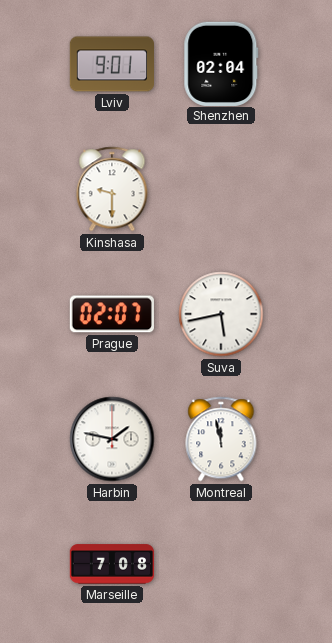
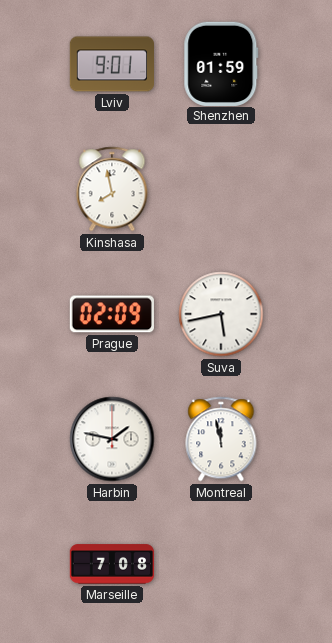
Shenzhen: 02:04 -> 01:59
Kinshasa: 9:30 -> 7:58
Prague: 02:07 -> 02:09
